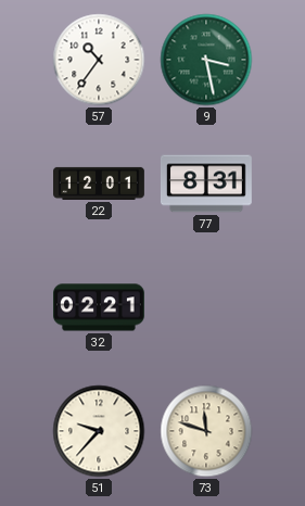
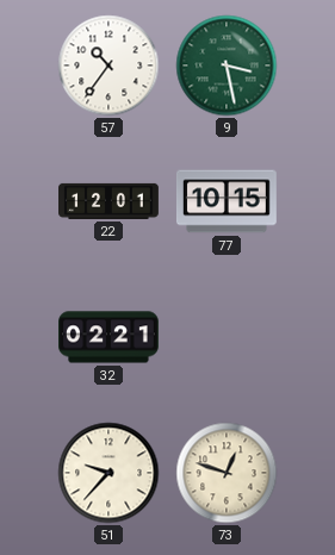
77: 8:31 -> 10:15
73: 11:48 -> 12:48
